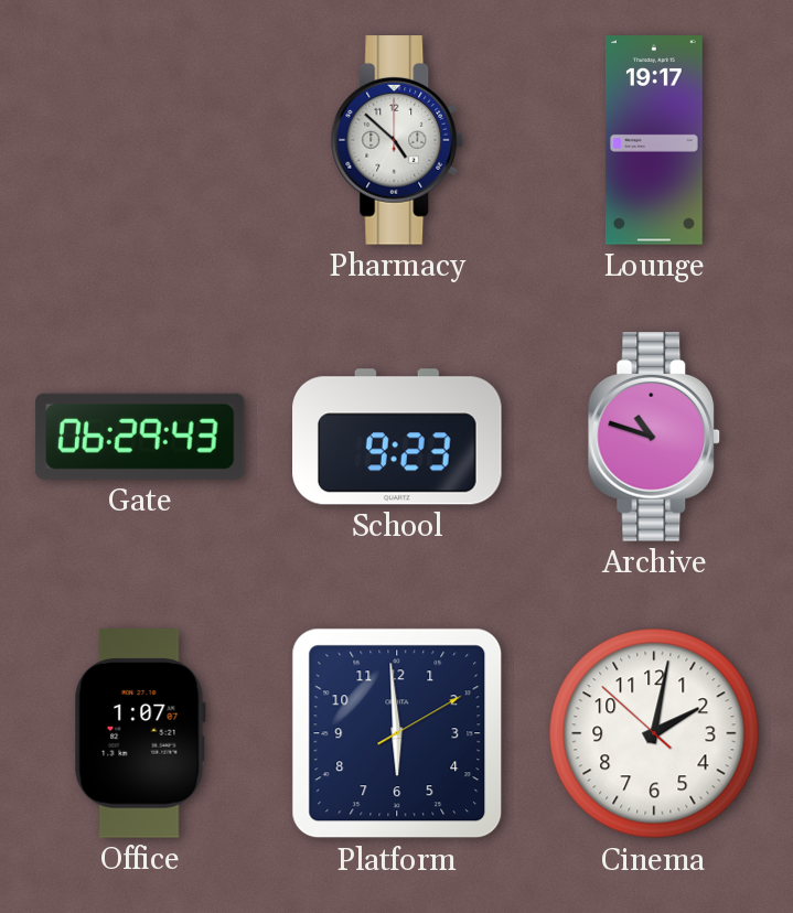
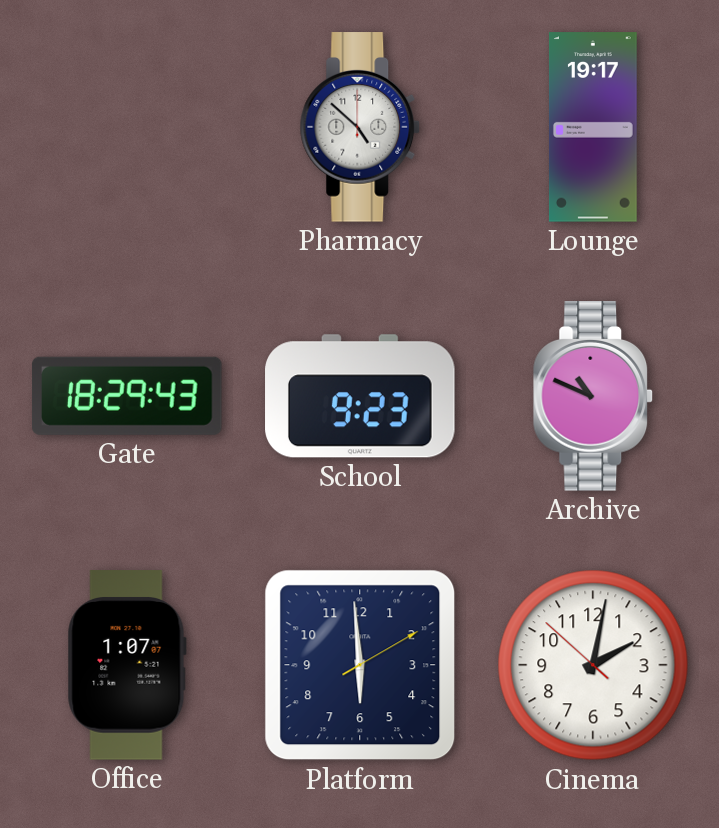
Gate: 06:29 -> 18:29
Archive: 10:48 -> 10:49
